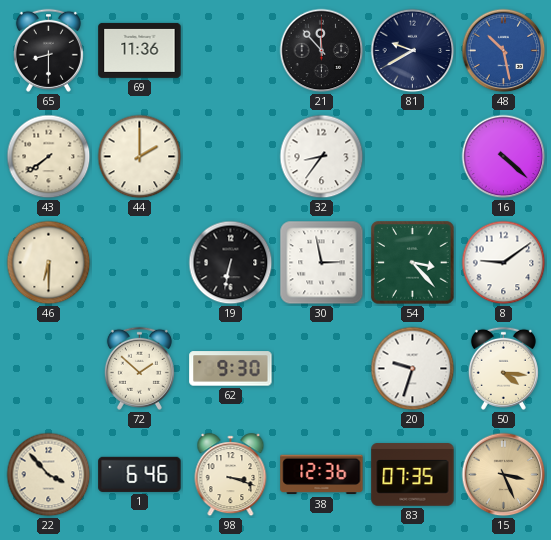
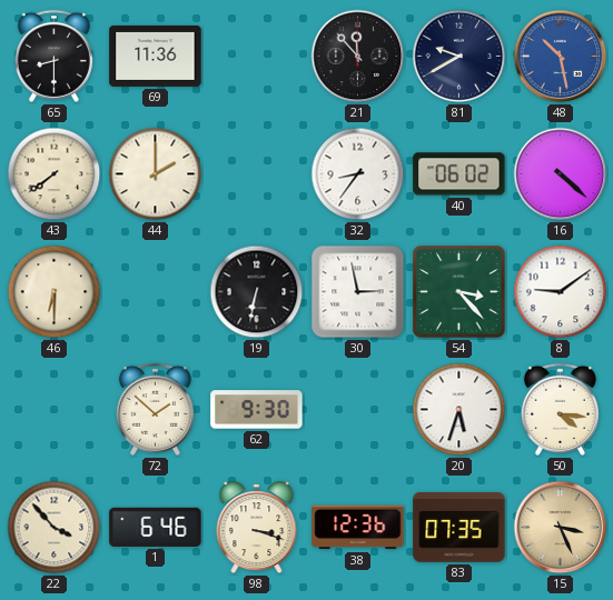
40: none -> 06:02
20: 9:33 -> 5:33
